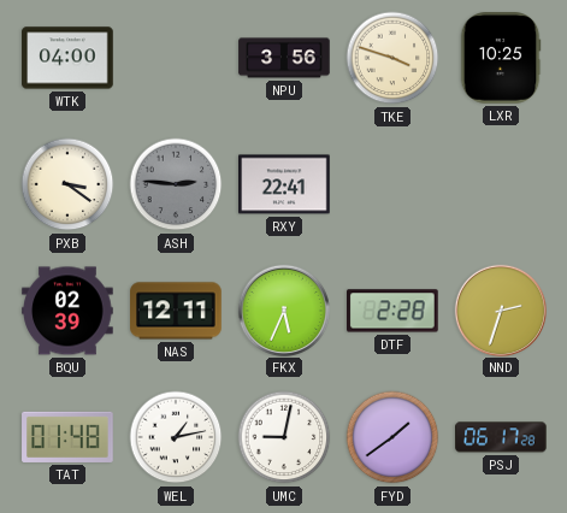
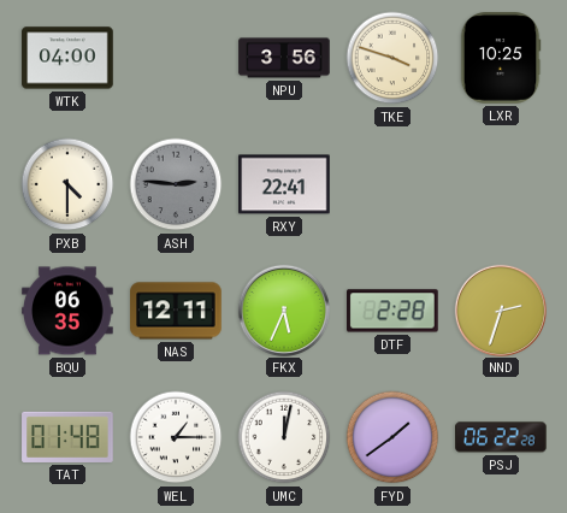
PXB: 3:21 -> 4:30
BQU: 02:39 -> 06:35
WEL: 1:13 -> 1:15
UMC: 9:02 -> 12:02
PSJ: 06:17 -> 06:22
